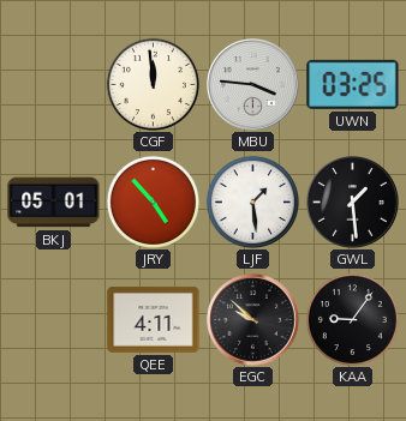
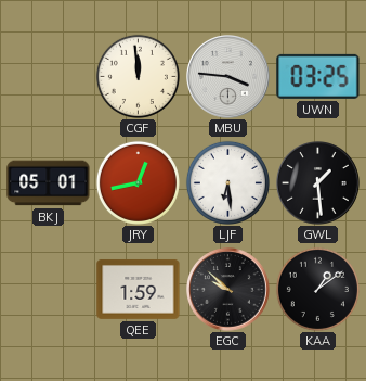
JRY: 4:53 -> 12:43
LJF: 1:29 -> 6:29
QEE: 4:11 -> 1:59
KAA: 9:06 -> 1:09
